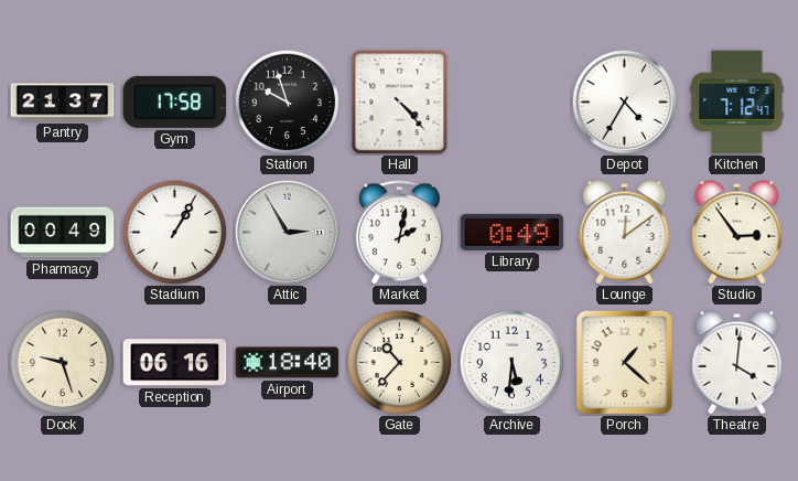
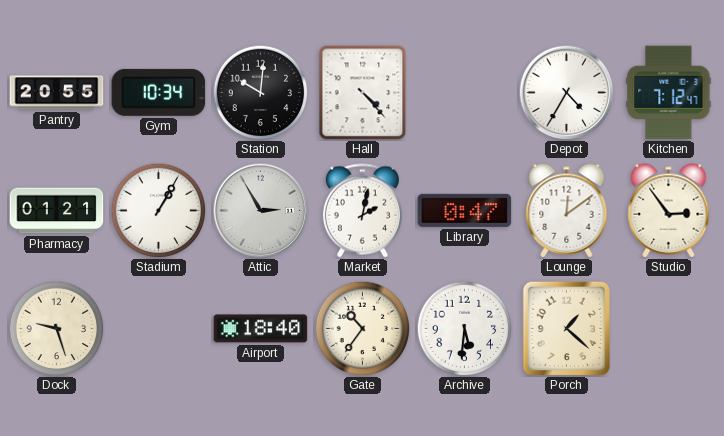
Pantry: 21:37 -> 20:55
Gym: 17:58 -> 10:34
Station: 9:57 -> 10:01
Pharmacy: 00:49 -> 01:21
Library: 0:49 -> 0:47
Reception: 06:16 -> none
Gate: 10:37 -> 10:36
Theatre: 4:01 -> none
